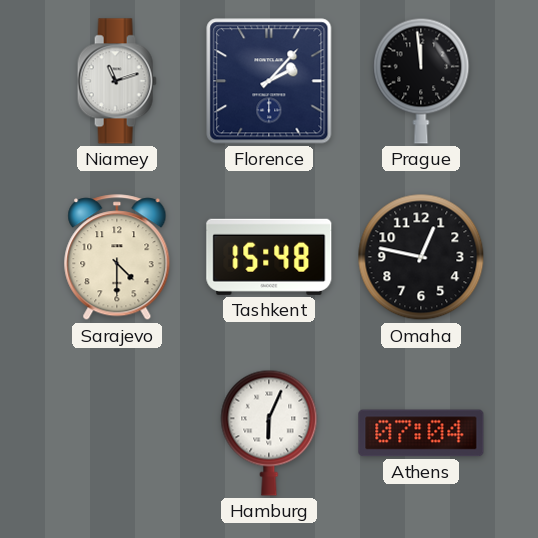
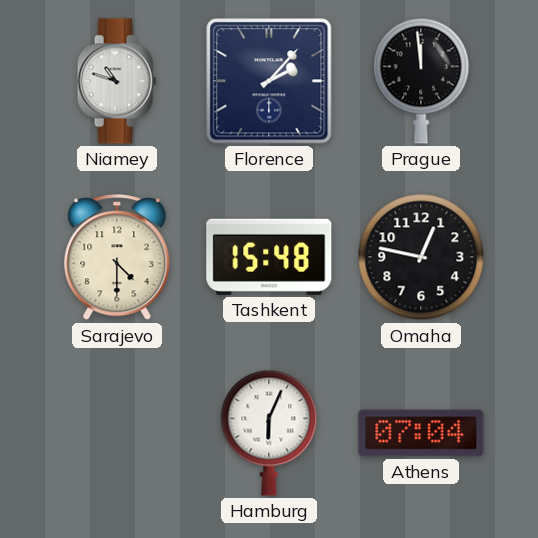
Niamey: 11:12 -> 10:48
